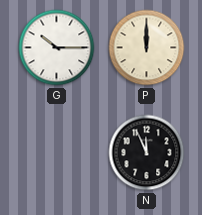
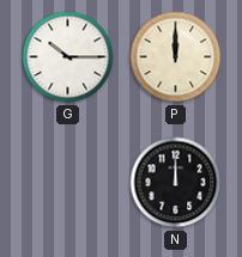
N: 11:56 -> 12:00
